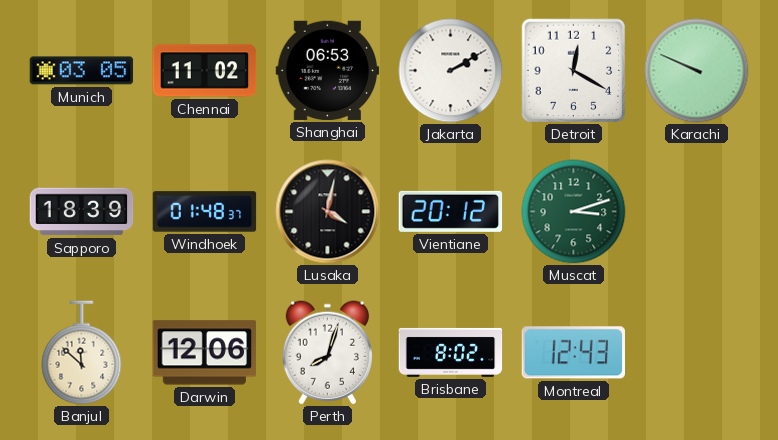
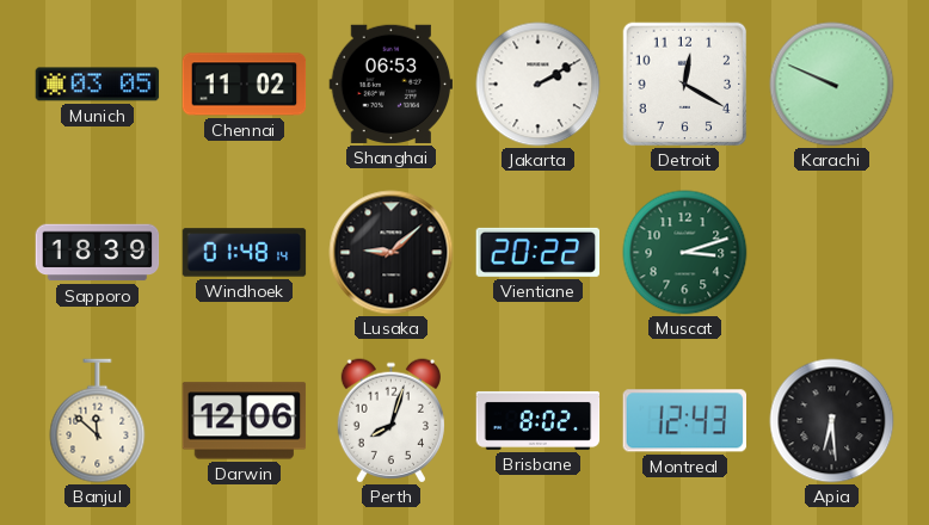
Windhoek: 01:48:37 -> 01:48:14
Lusaka: 4:02 -> 9:08
Vientiane: 20:12 -> 20:22
Apia: none -> 6:29
